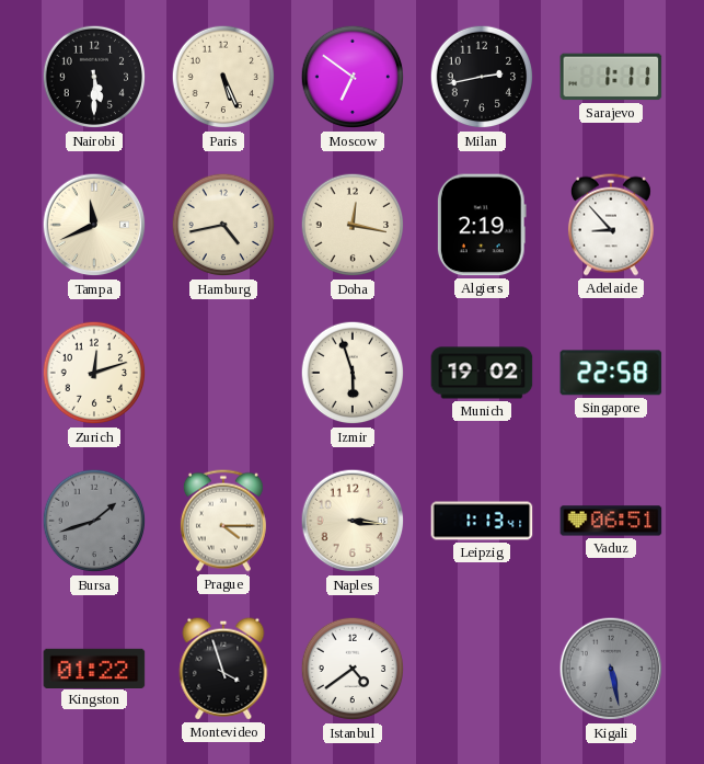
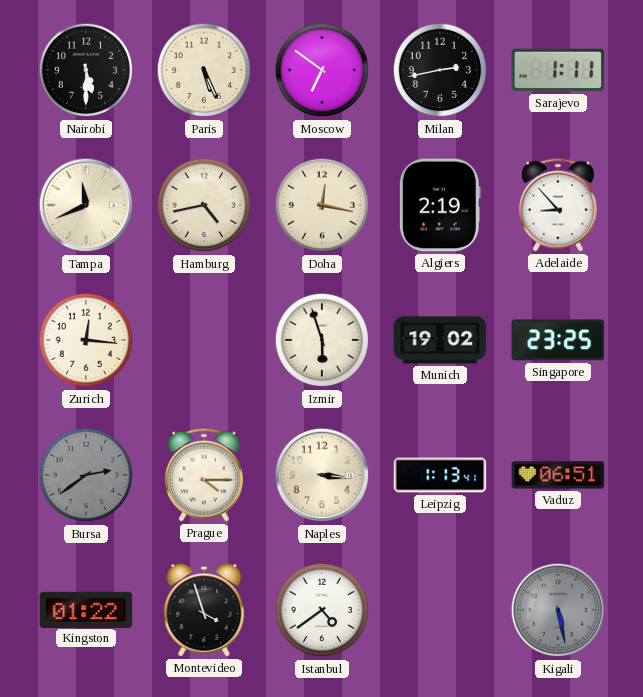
Zurich: 12:12 -> 12:16
Singapore: 22:58 -> 23:25
Bursa: 1:42 -> 2:39
